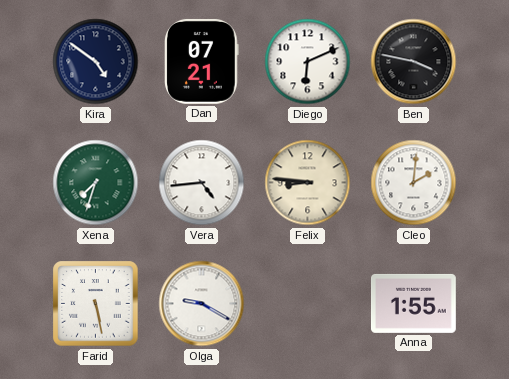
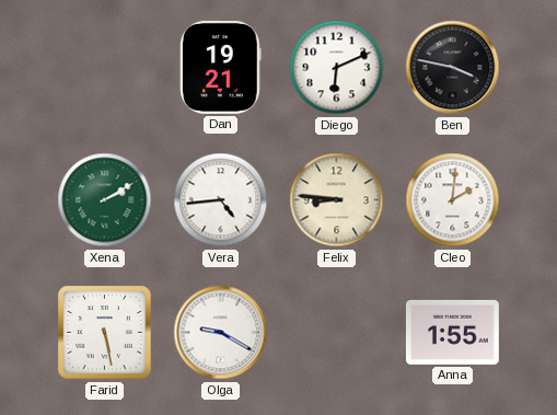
Kira: 4:51 -> none
Dan: 07:21 -> 19:21
Xena: 7:33 -> 2:10
